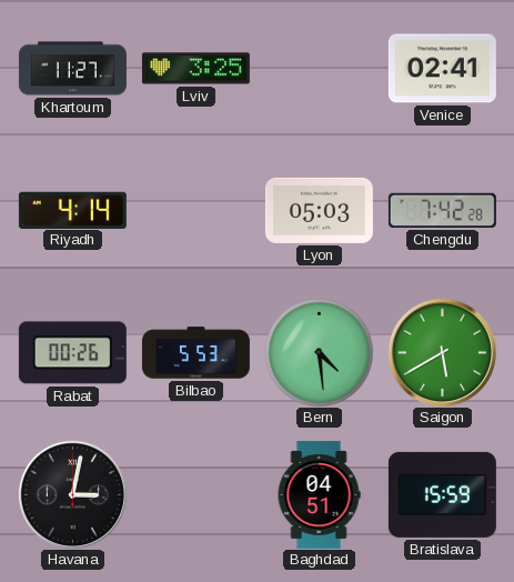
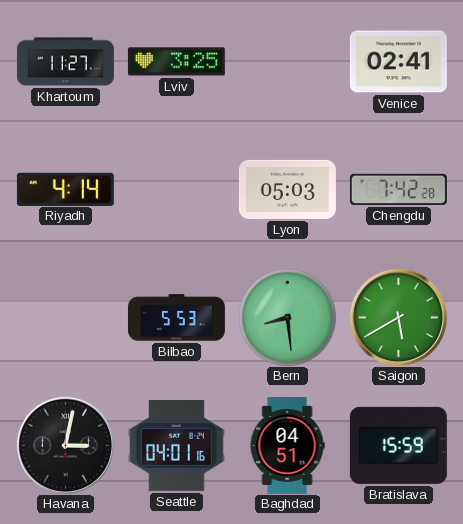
Rabat: 00:26 -> none
Bern: 4:29 -> 8:29
Seattle: none -> 04:01
